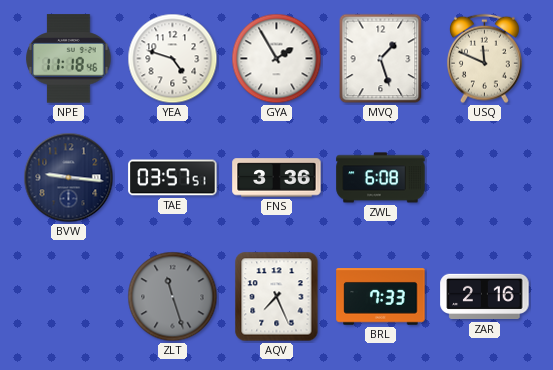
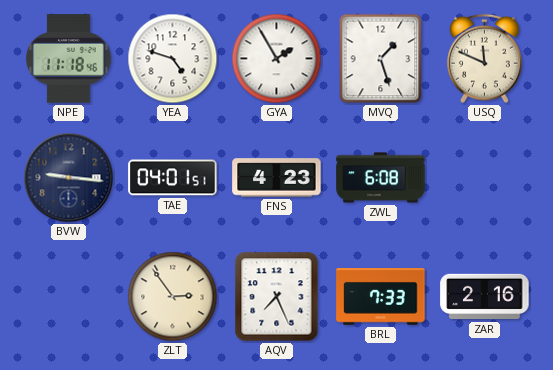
TAE: 03:57 -> 04:01
FNS: 3:36 -> 4:23
ZLT: 11:27 -> 2:54
ZLT dial: grey -> cream
